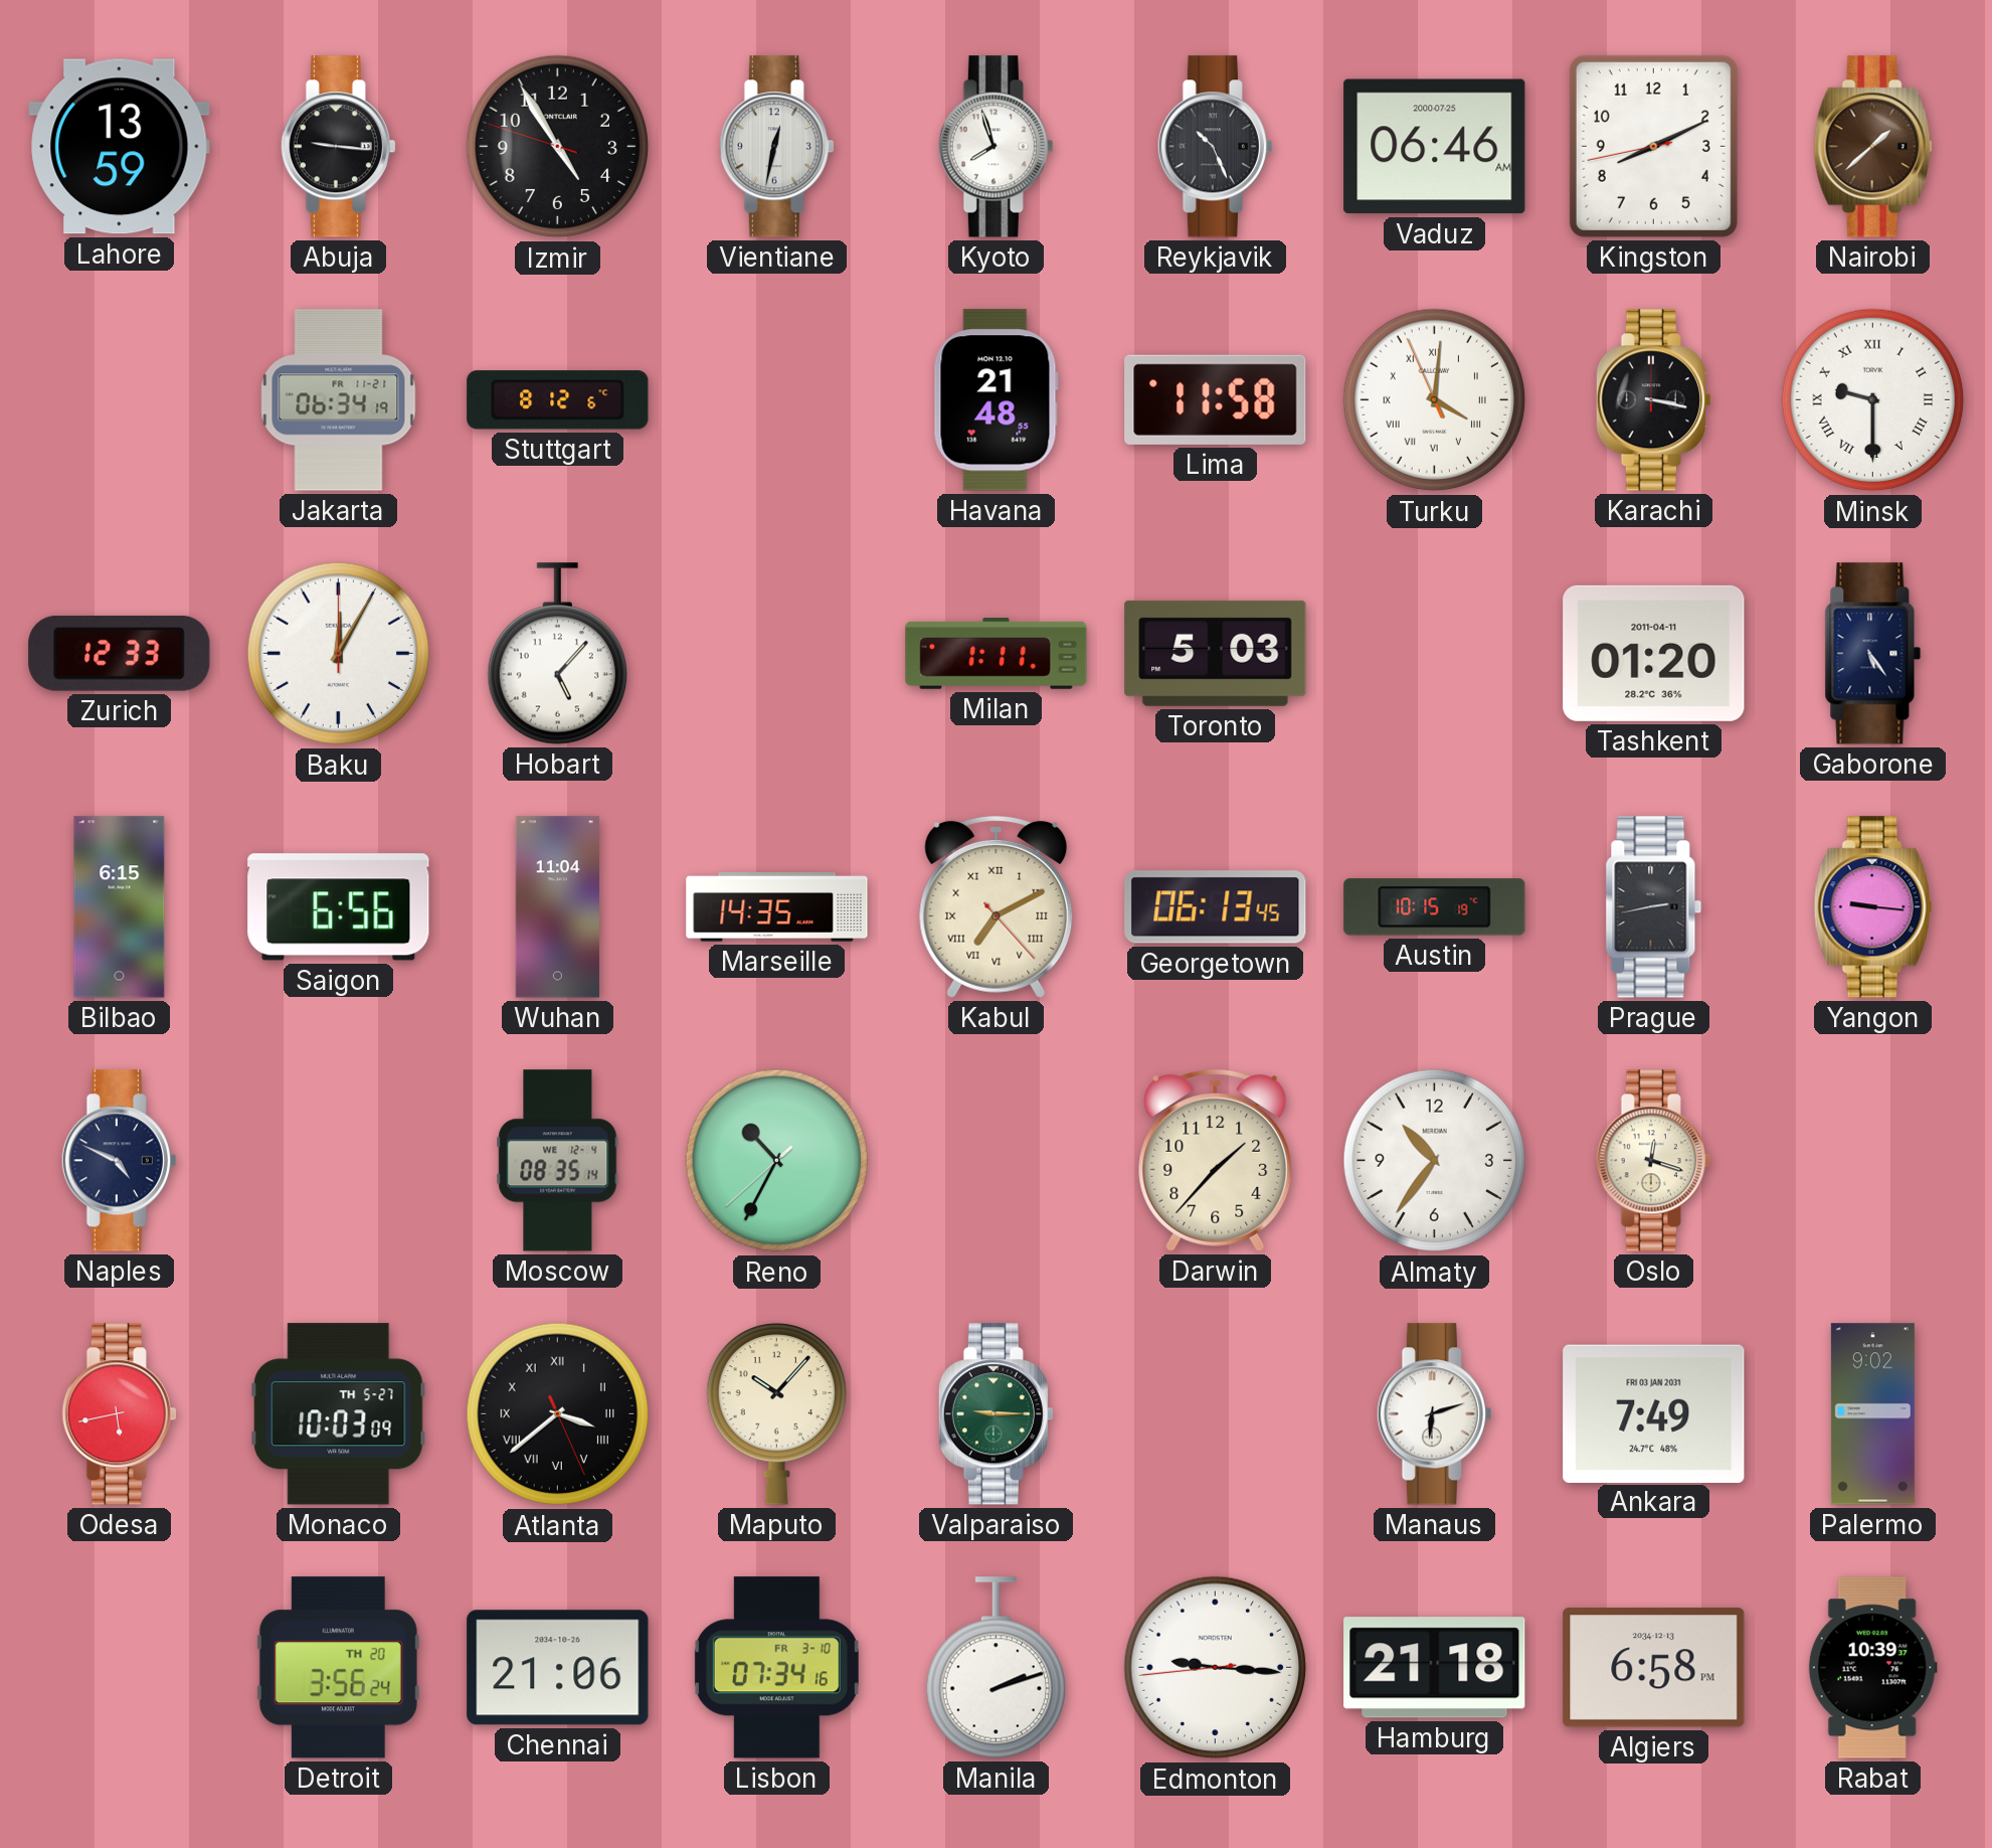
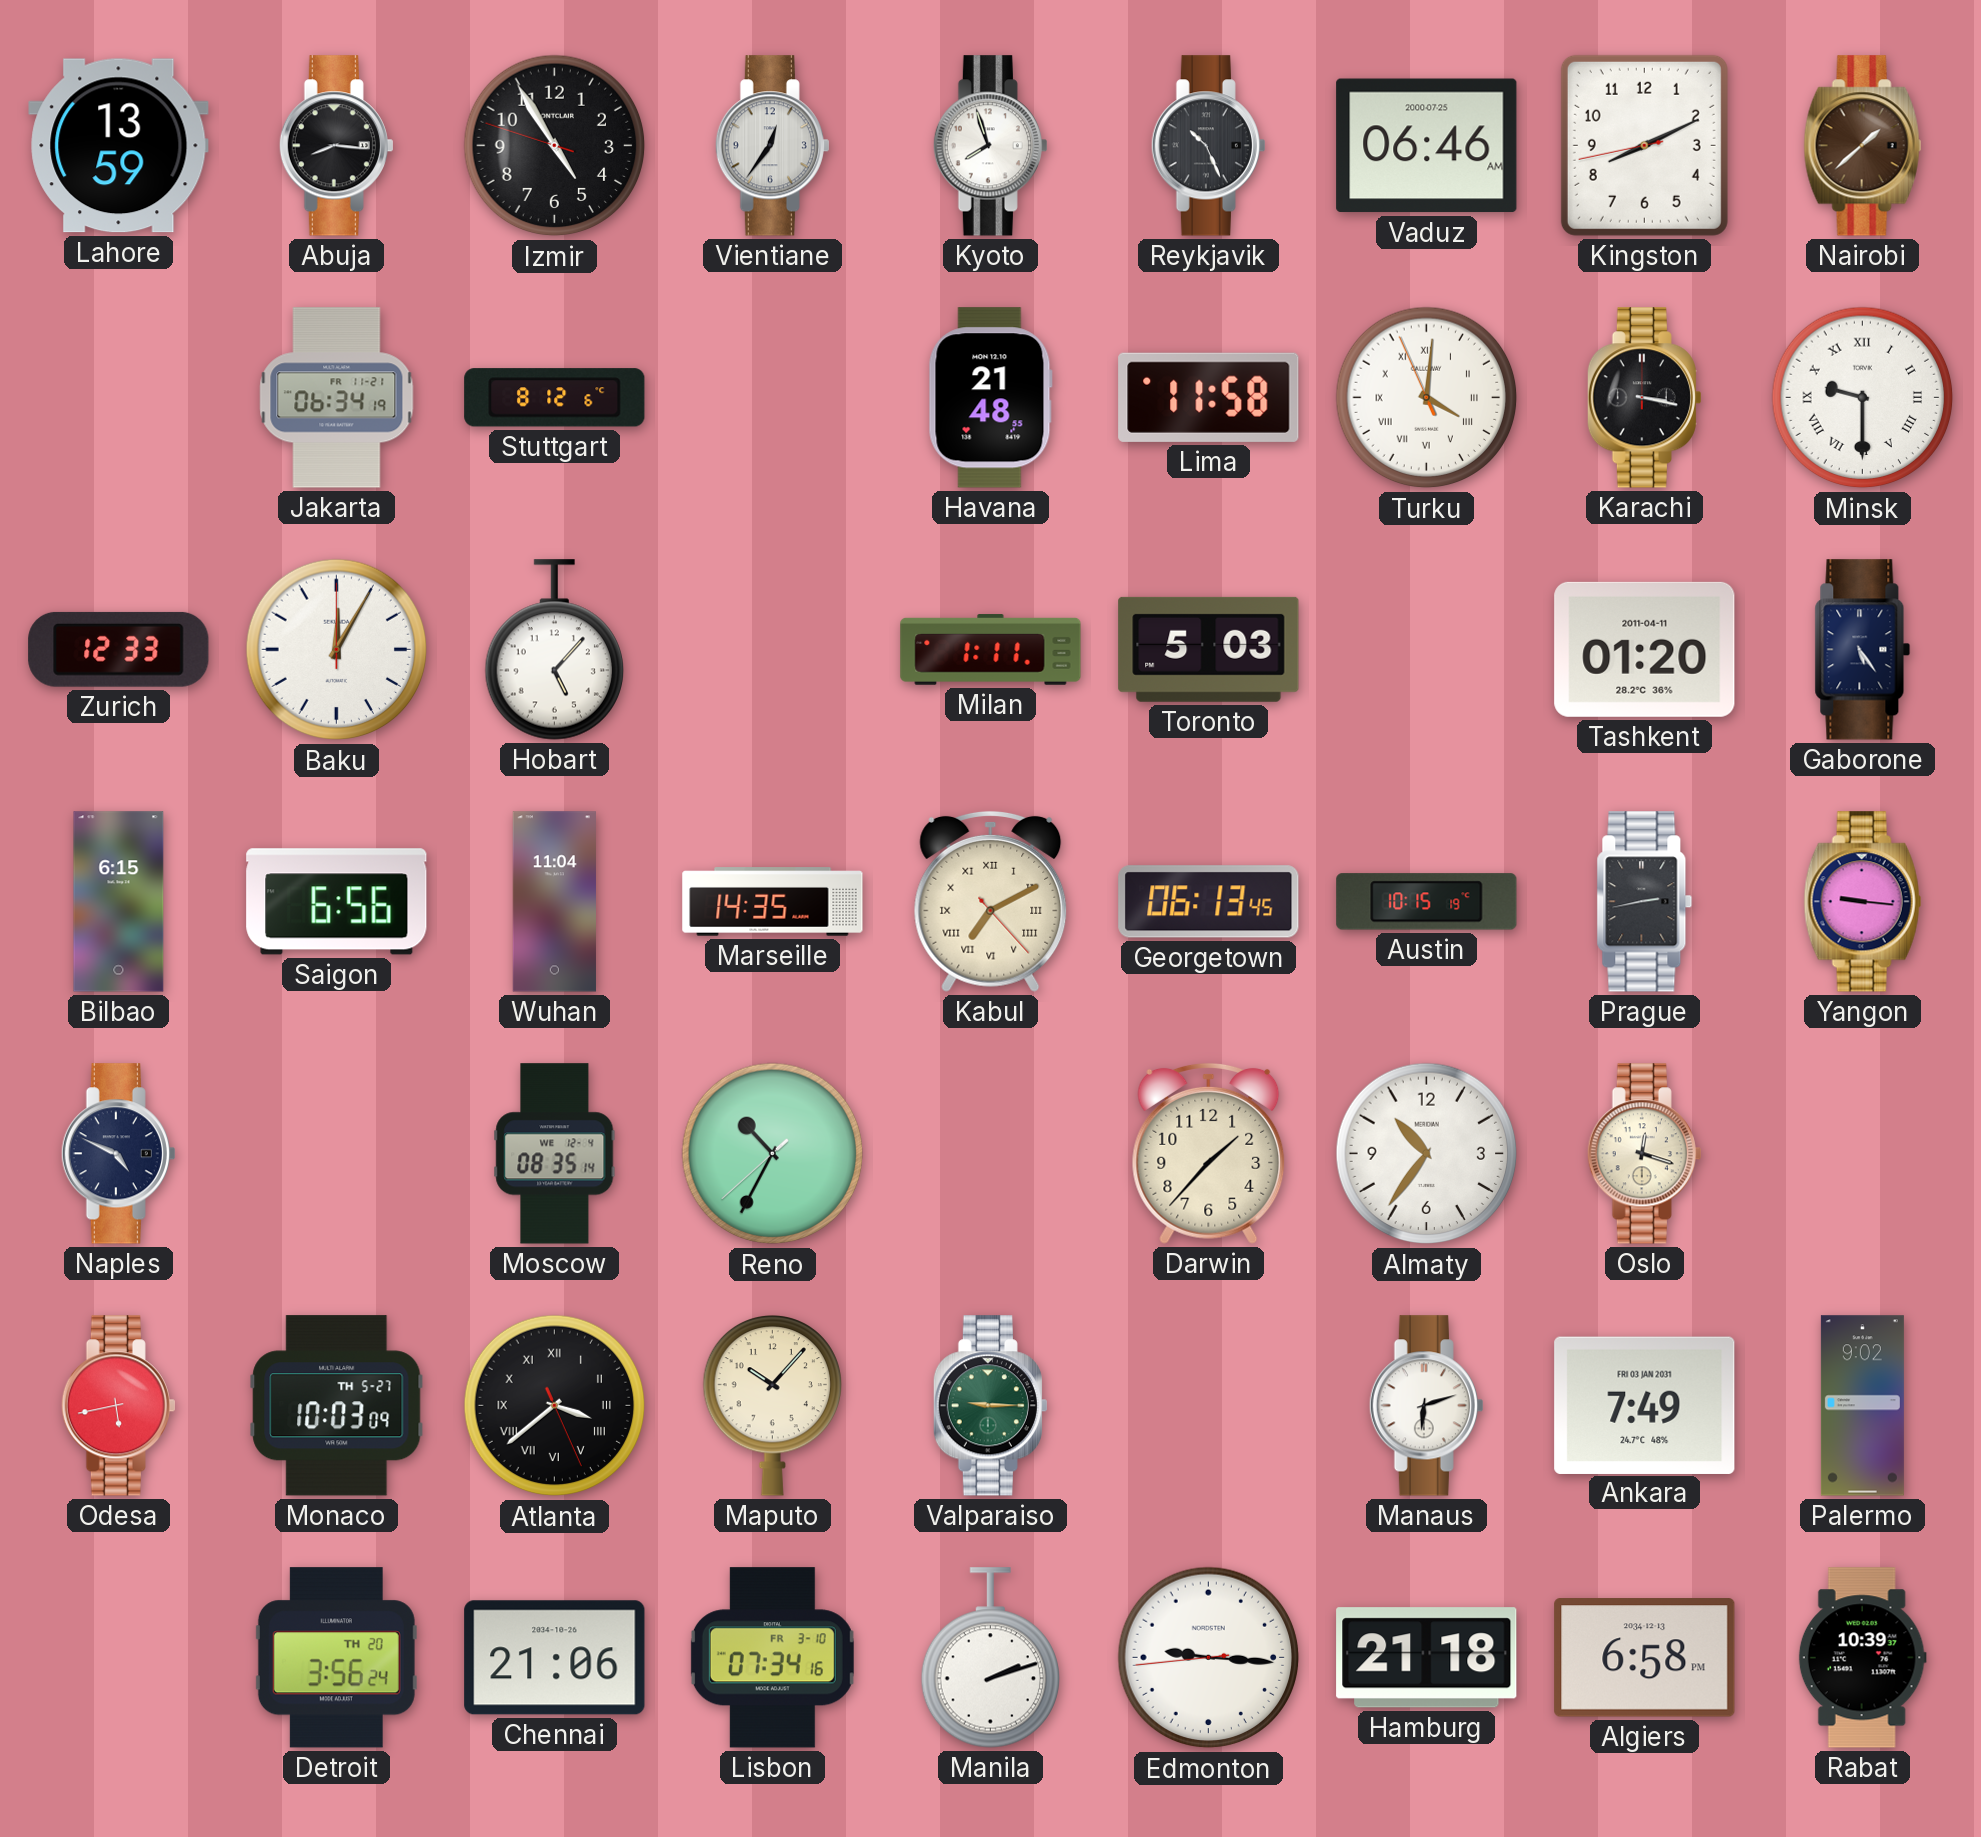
Abuja: 9:16 -> 8:16
Vientiane: 12:32 -> 12:36
